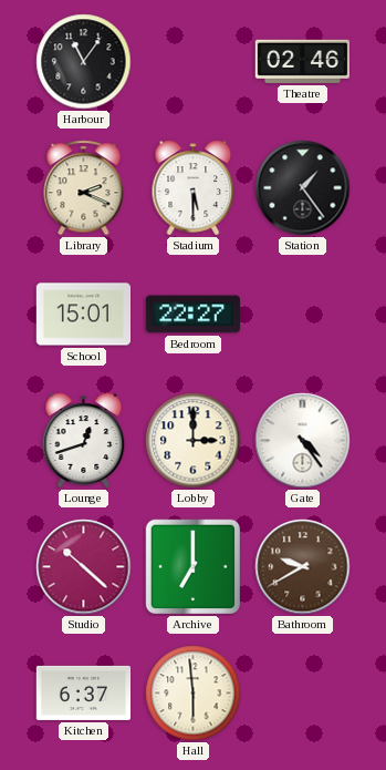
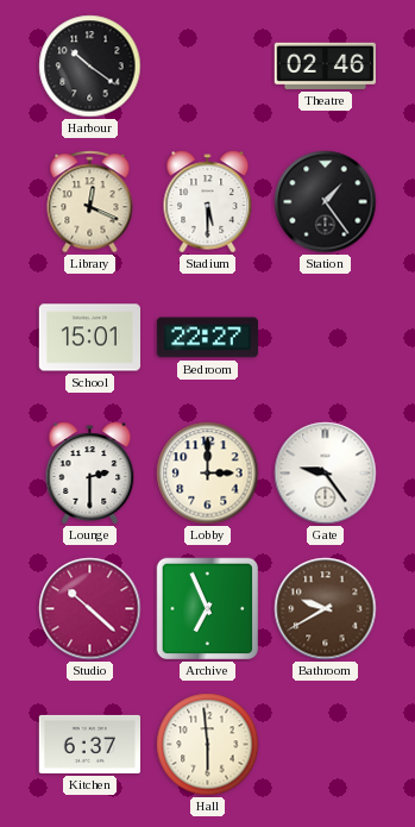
Harbour: 11:06 -> 10:21
Library: 2:19 -> 12:19
Lounge: 12:42 -> 2:30
Gate: 4:24 -> 9:24
Archive: 7:00 -> 6:56
